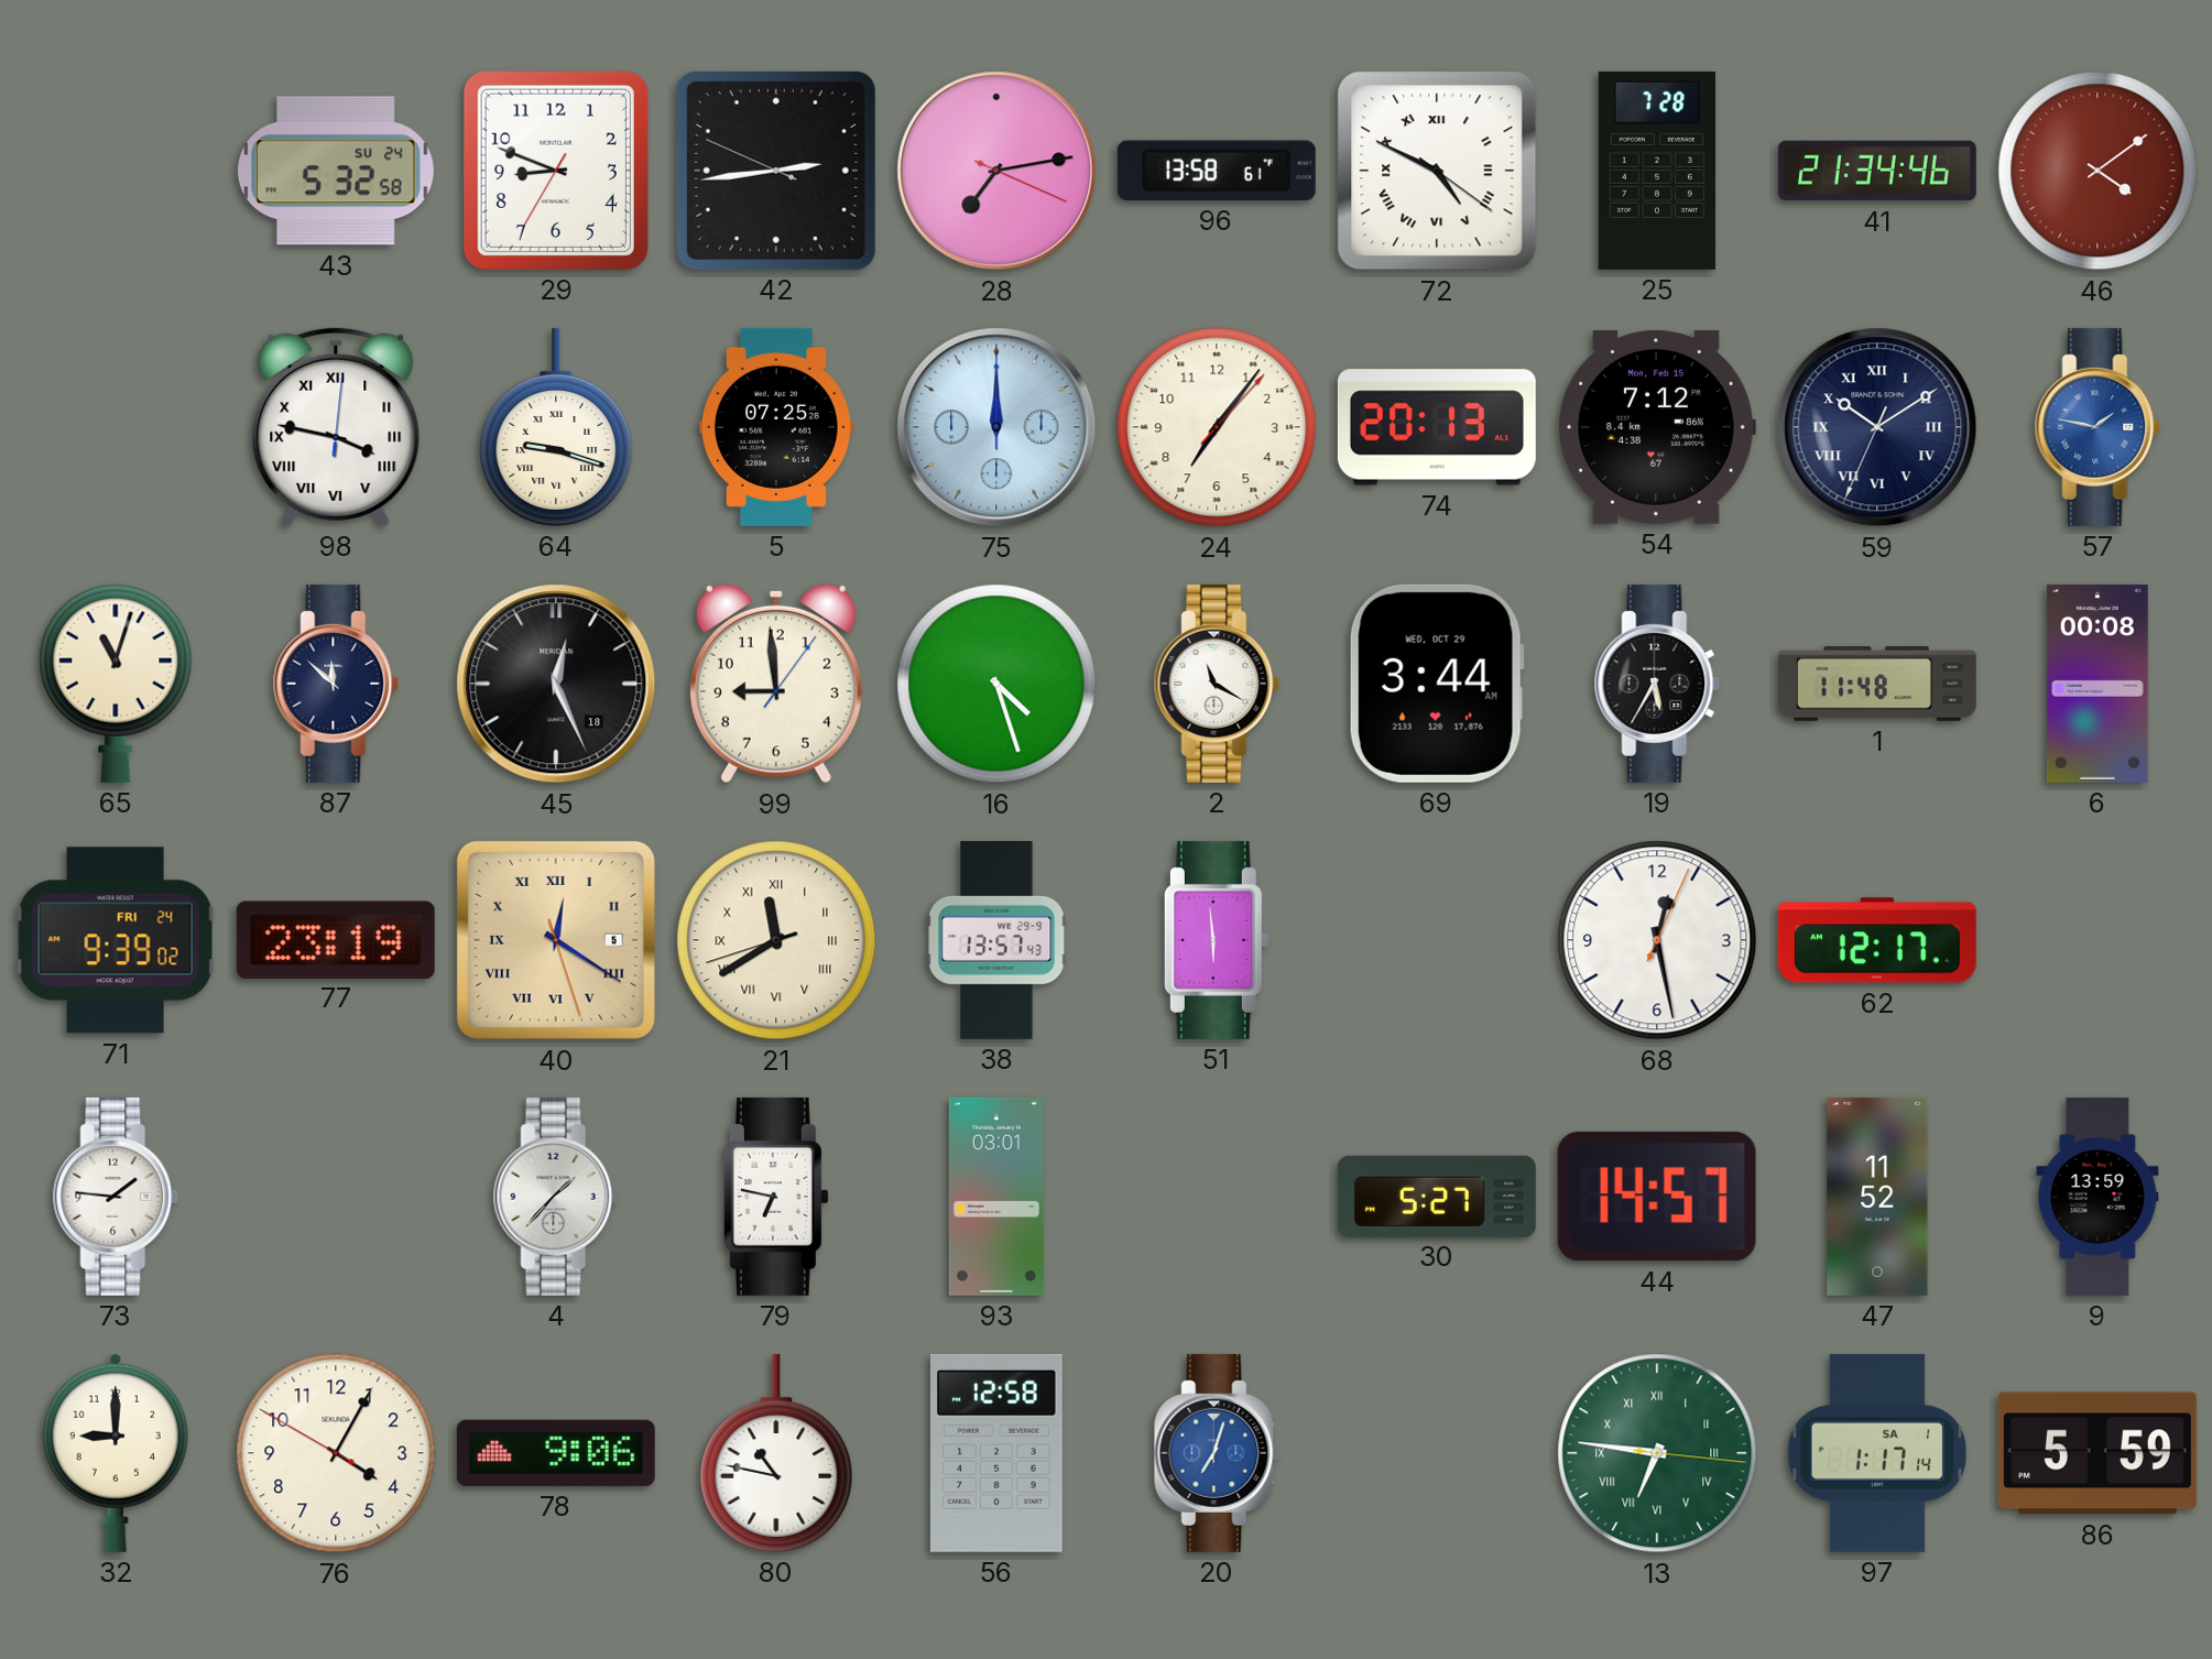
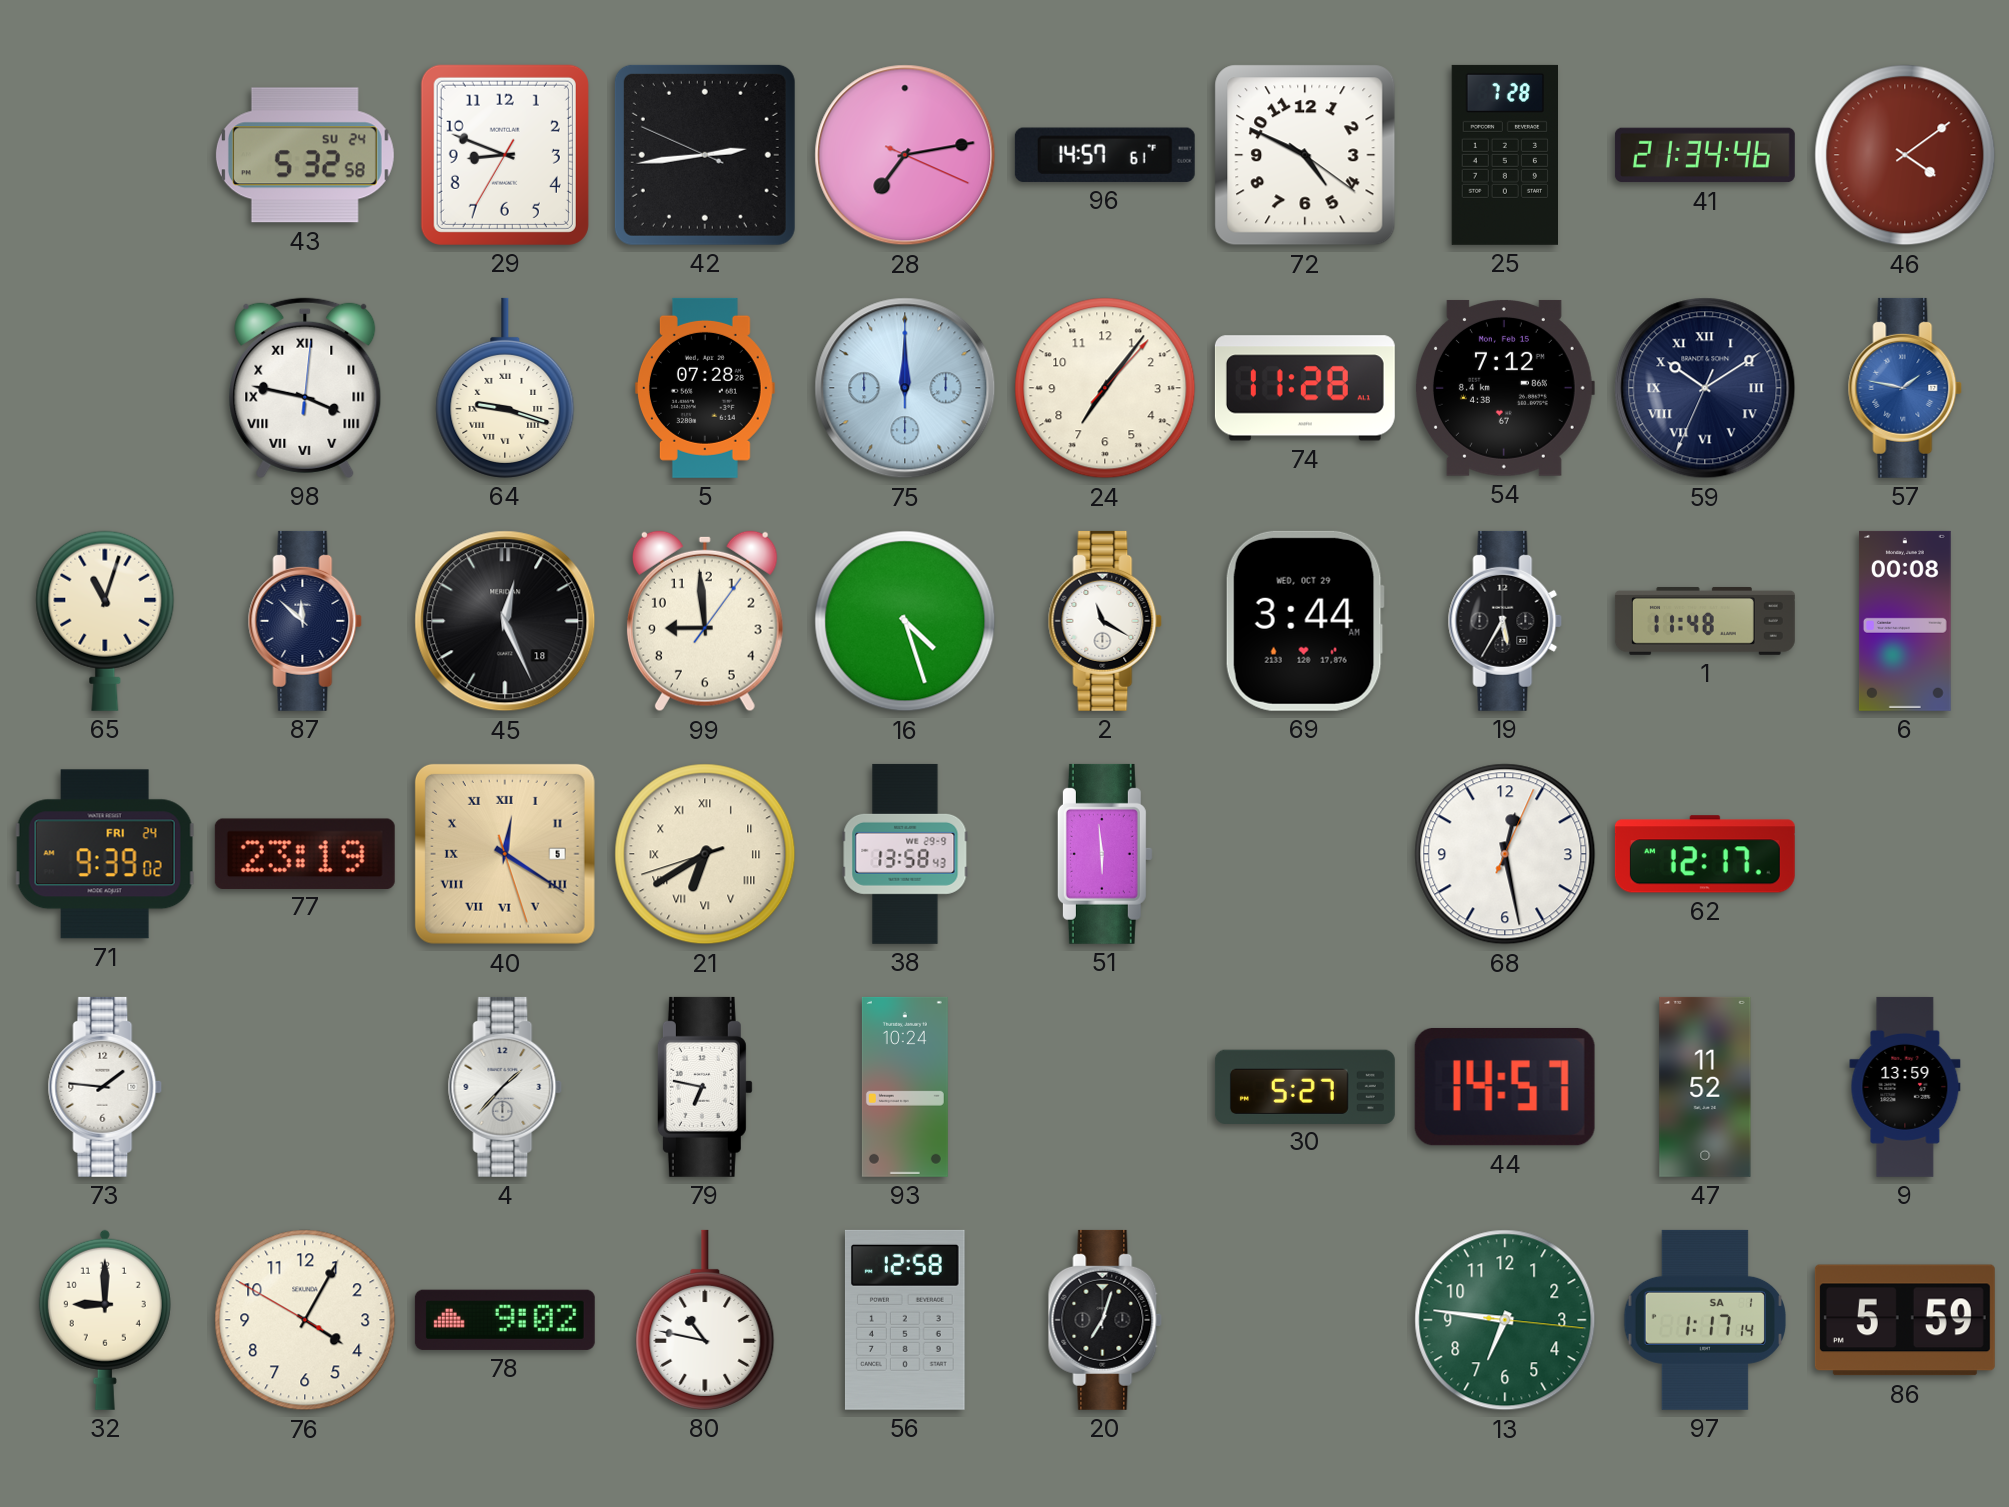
96: 13:58 -> 14:57
72 numerals: Roman -> Arabic
5: 07:25 -> 07:28
74: 20:13 -> 11:28
21: 11:39 -> 6:39
38: 13:57 -> 13:58
93: 03:01 -> 10:24
78: 9:06 -> 9:02
20 dial: blue -> black
13 numerals: Roman -> Arabic
